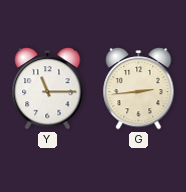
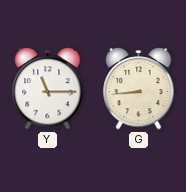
G: 2:44 -> 8:44
